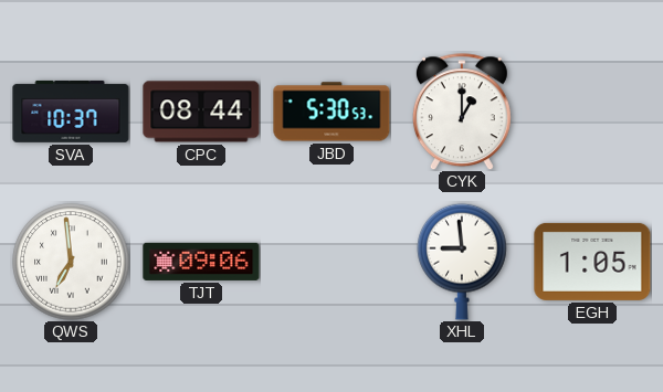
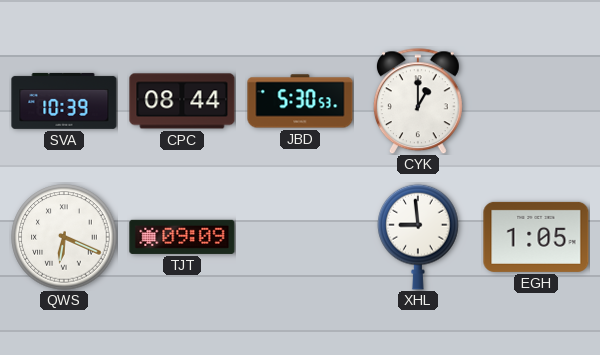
SVA: 10:37 -> 10:39
QWS: 6:59 -> 6:19
TJT: 09:06 -> 09:09
